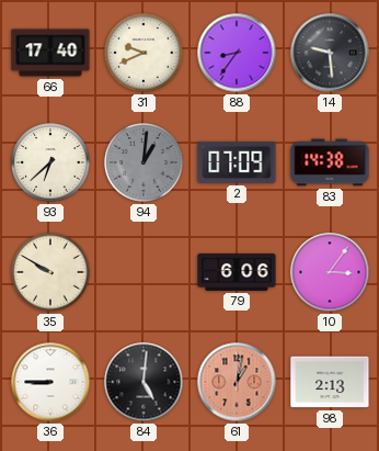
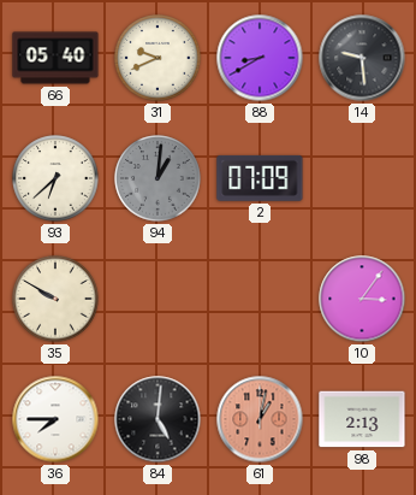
66: 17:40 -> 05:40
88: 8:36 -> 8:40
83: 14:38 -> none
79: 6:06 -> none
36: 8:45 -> 7:45
